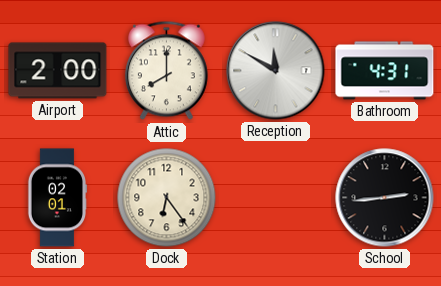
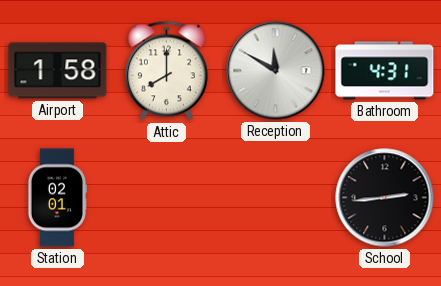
Airport: 2:00 -> 1:58
Dock: 6:24 -> none
